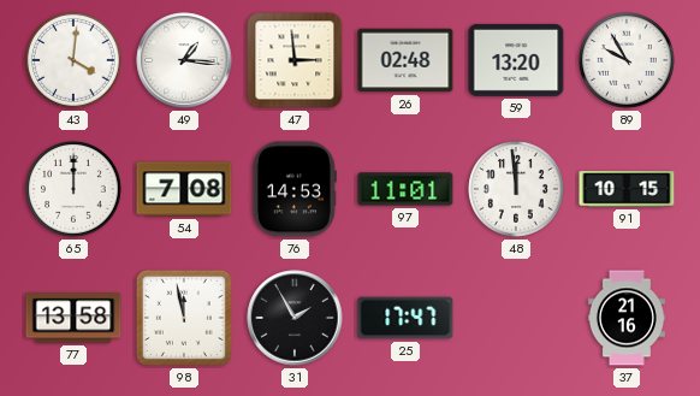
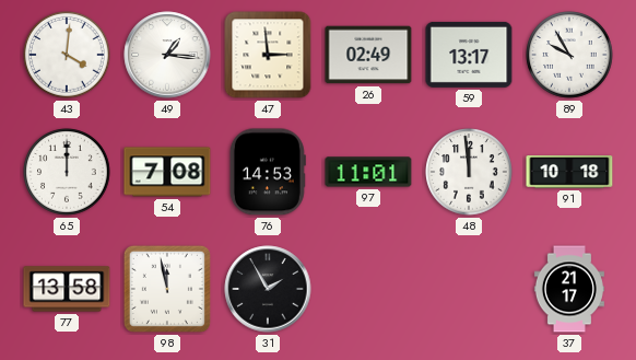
26: 02:48 -> 02:49
59: 13:20 -> 13:17
91: 10:15 -> 10:18
25: 17:47 -> none
37: 21:16 -> 21:17
